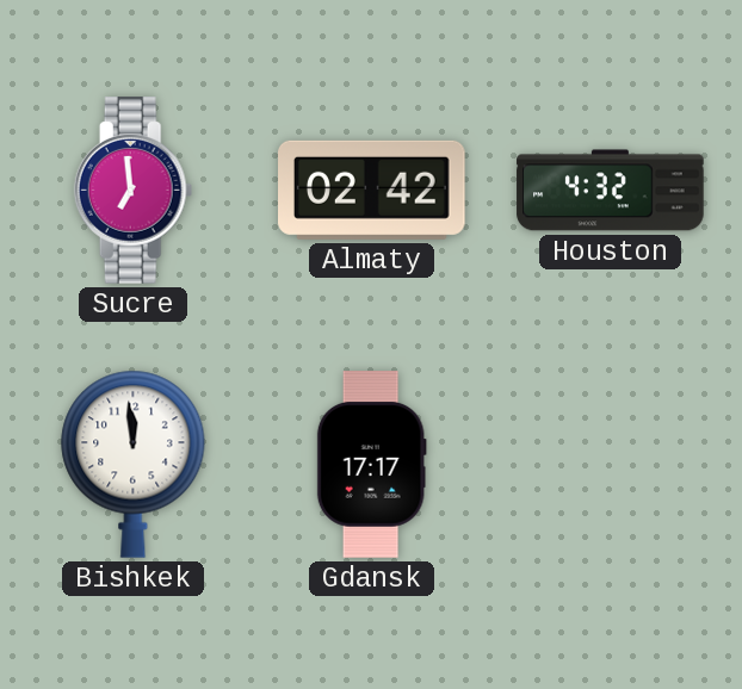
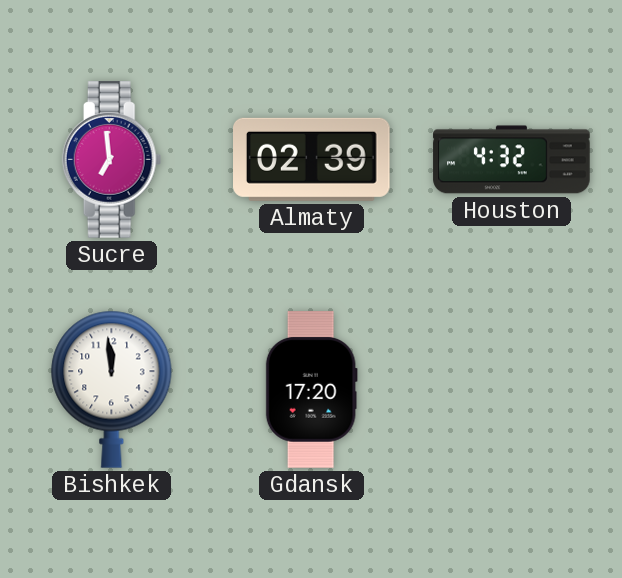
Almaty: 02:42 -> 02:39
Gdansk: 17:17 -> 17:20
